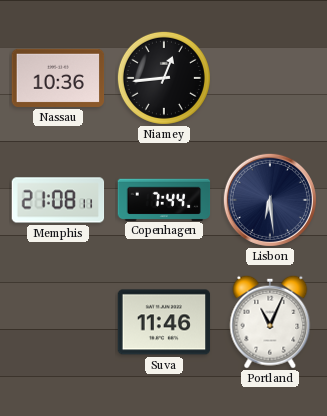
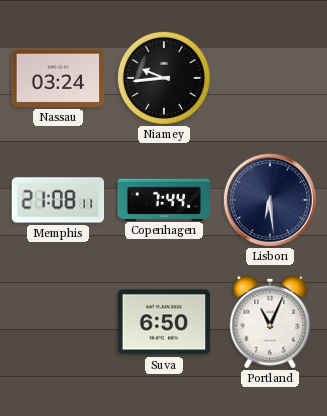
Nassau: 10:36 -> 03:24
Niamey: 12:44 -> 9:44
Suva: 11:46 -> 6:50
